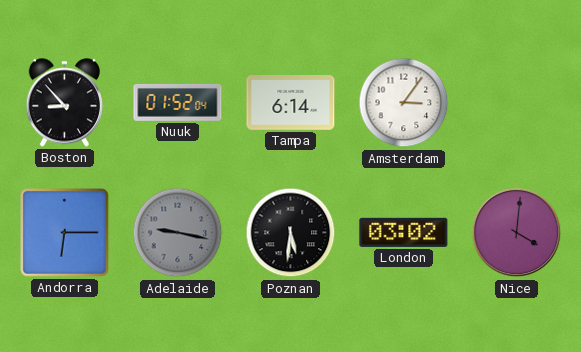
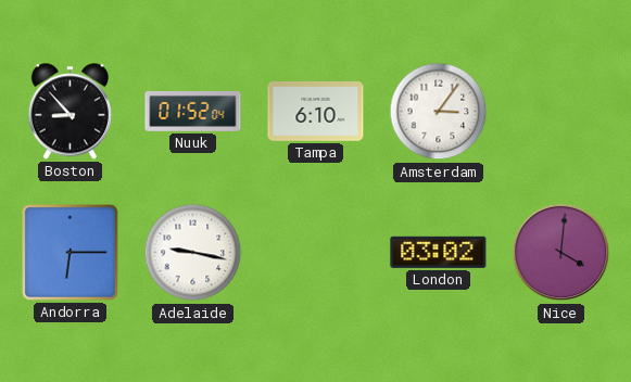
Tampa: 6:14 -> 6:10
Adelaide dial: grey -> white
Poznan: 5:31 -> none
